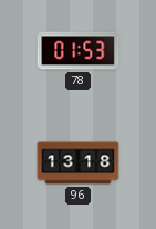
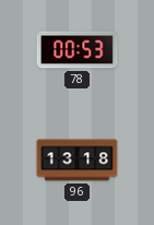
78: 01:53 -> 00:53
